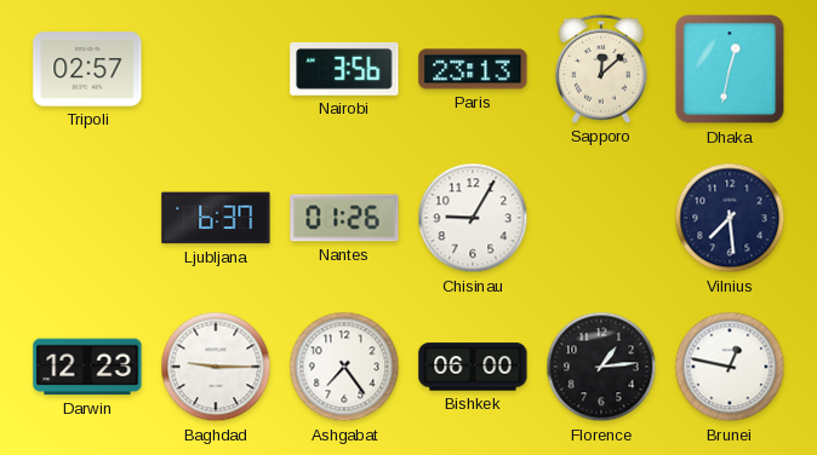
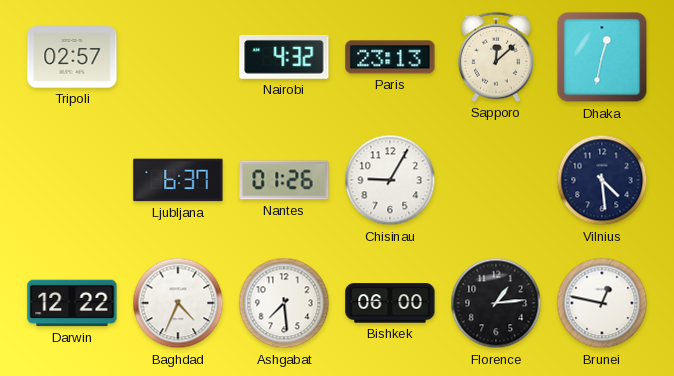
Nairobi: 3:56 -> 4:32
Vilnius: 7:29 -> 4:29
Darwin: 12:23 -> 12:22
Baghdad: 9:15 -> 4:34
Ashgabat: 7:24 -> 7:29
